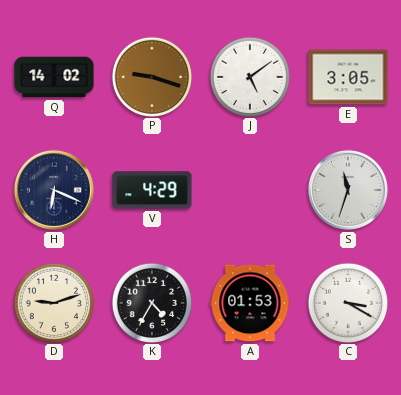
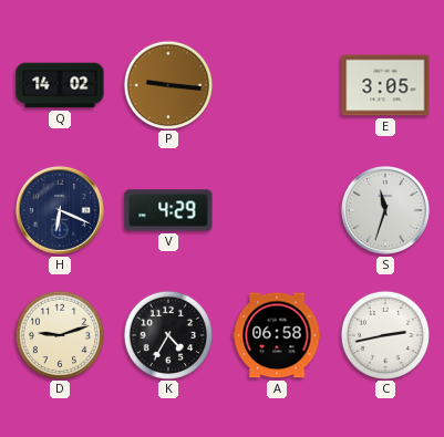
P: 9:18 -> 9:16
J: 5:09 -> none
A: 01:53 -> 06:58
C: 3:20 -> 2:43
